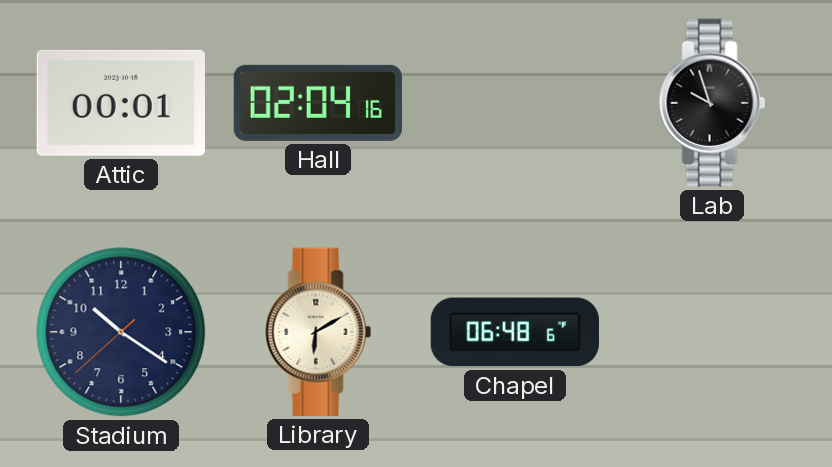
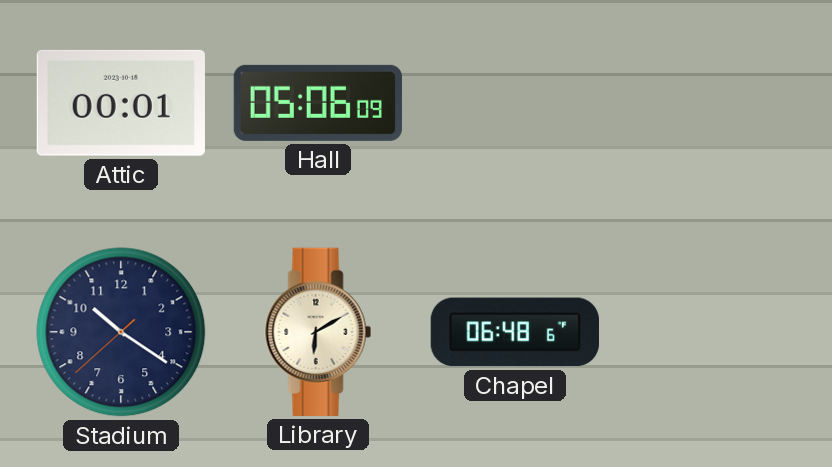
Hall: 02:04 -> 05:06
Lab: 9:57 -> none
